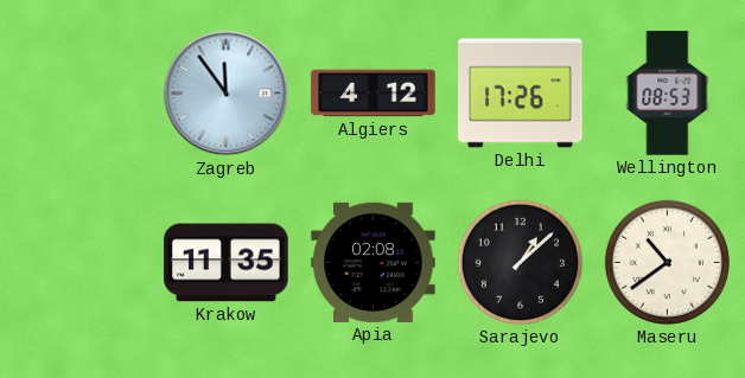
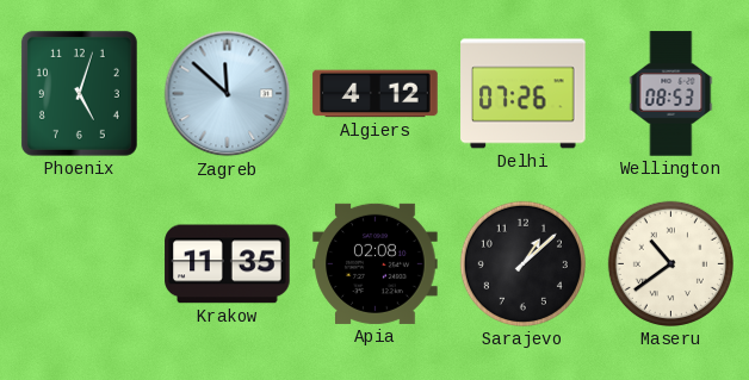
Phoenix: none -> 5:03
Zagreb: 11:54 -> 11:52
Delhi: 17:26 -> 07:26
